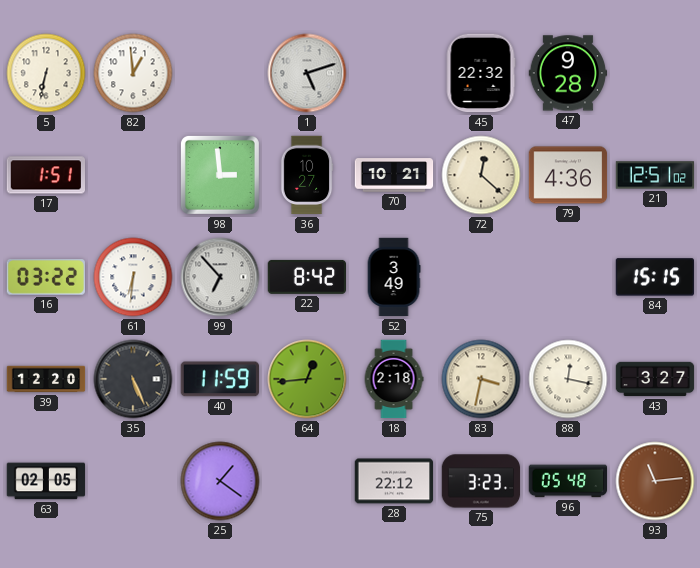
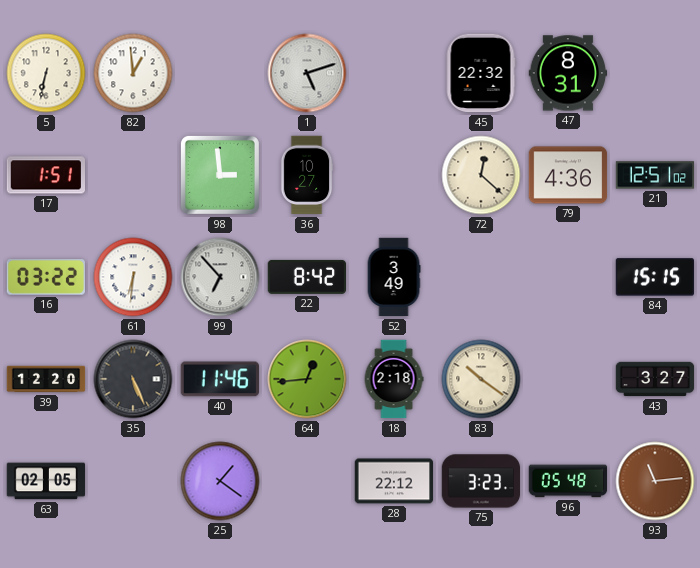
47: 9:28 -> 8:31
70: 10:21 -> none
40: 11:59 -> 11:46
83: 3:32 -> 10:21
88: 12:17 -> none
